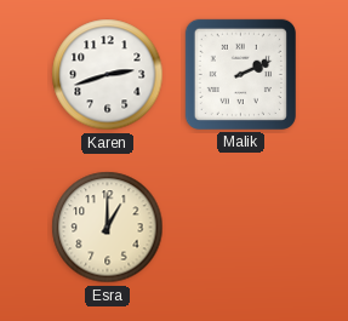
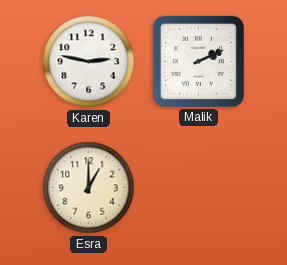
Karen: 2:42 -> 2:47
